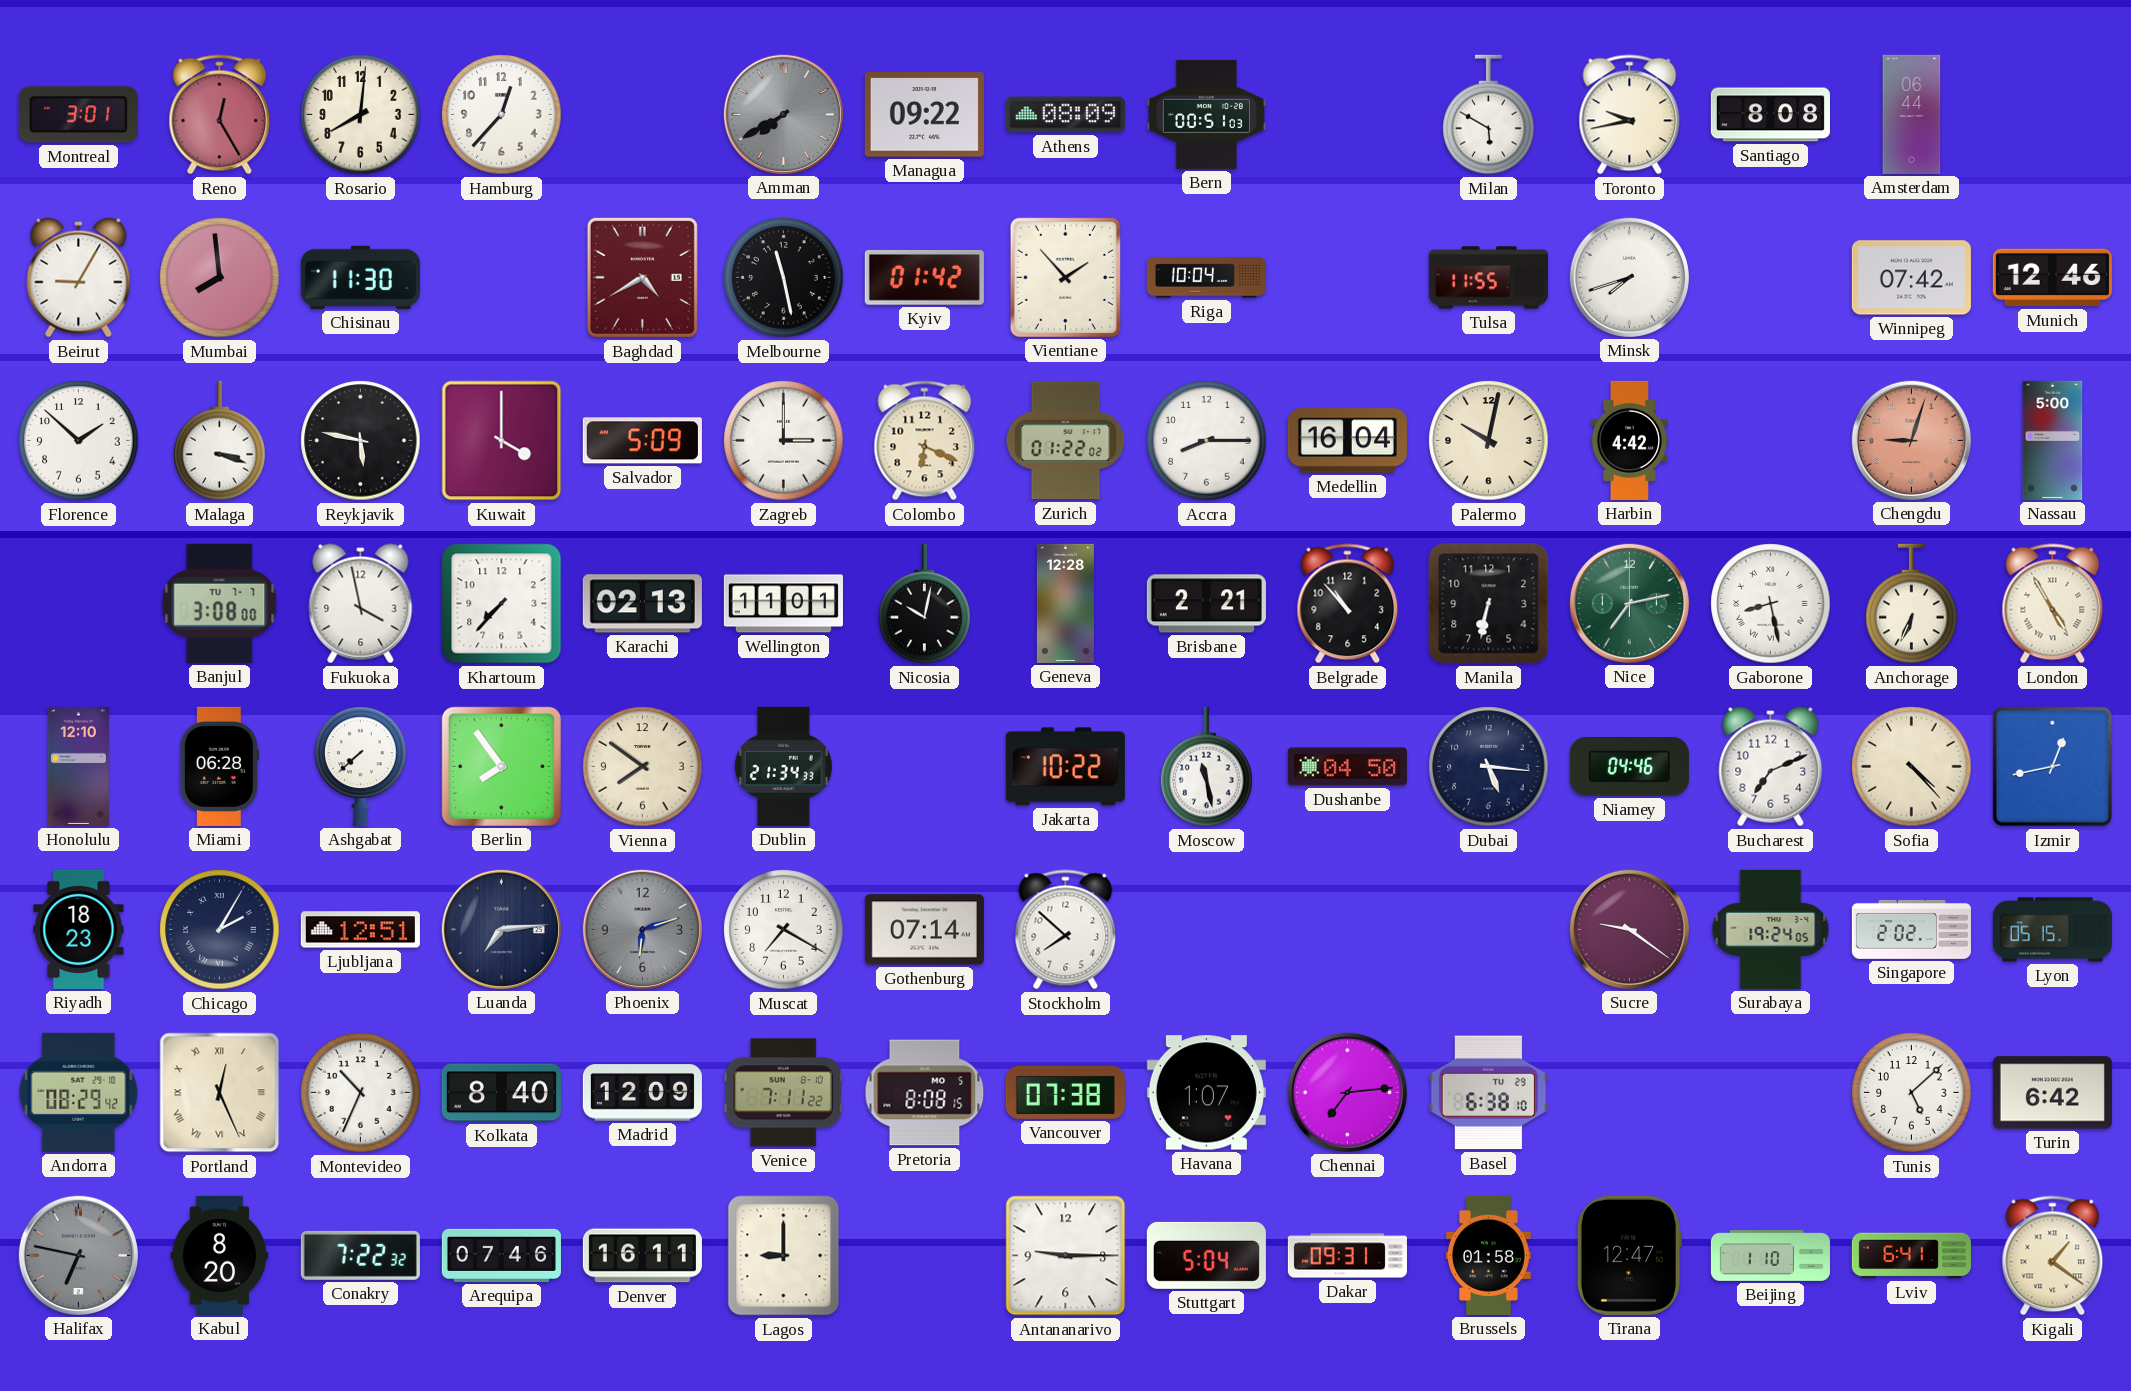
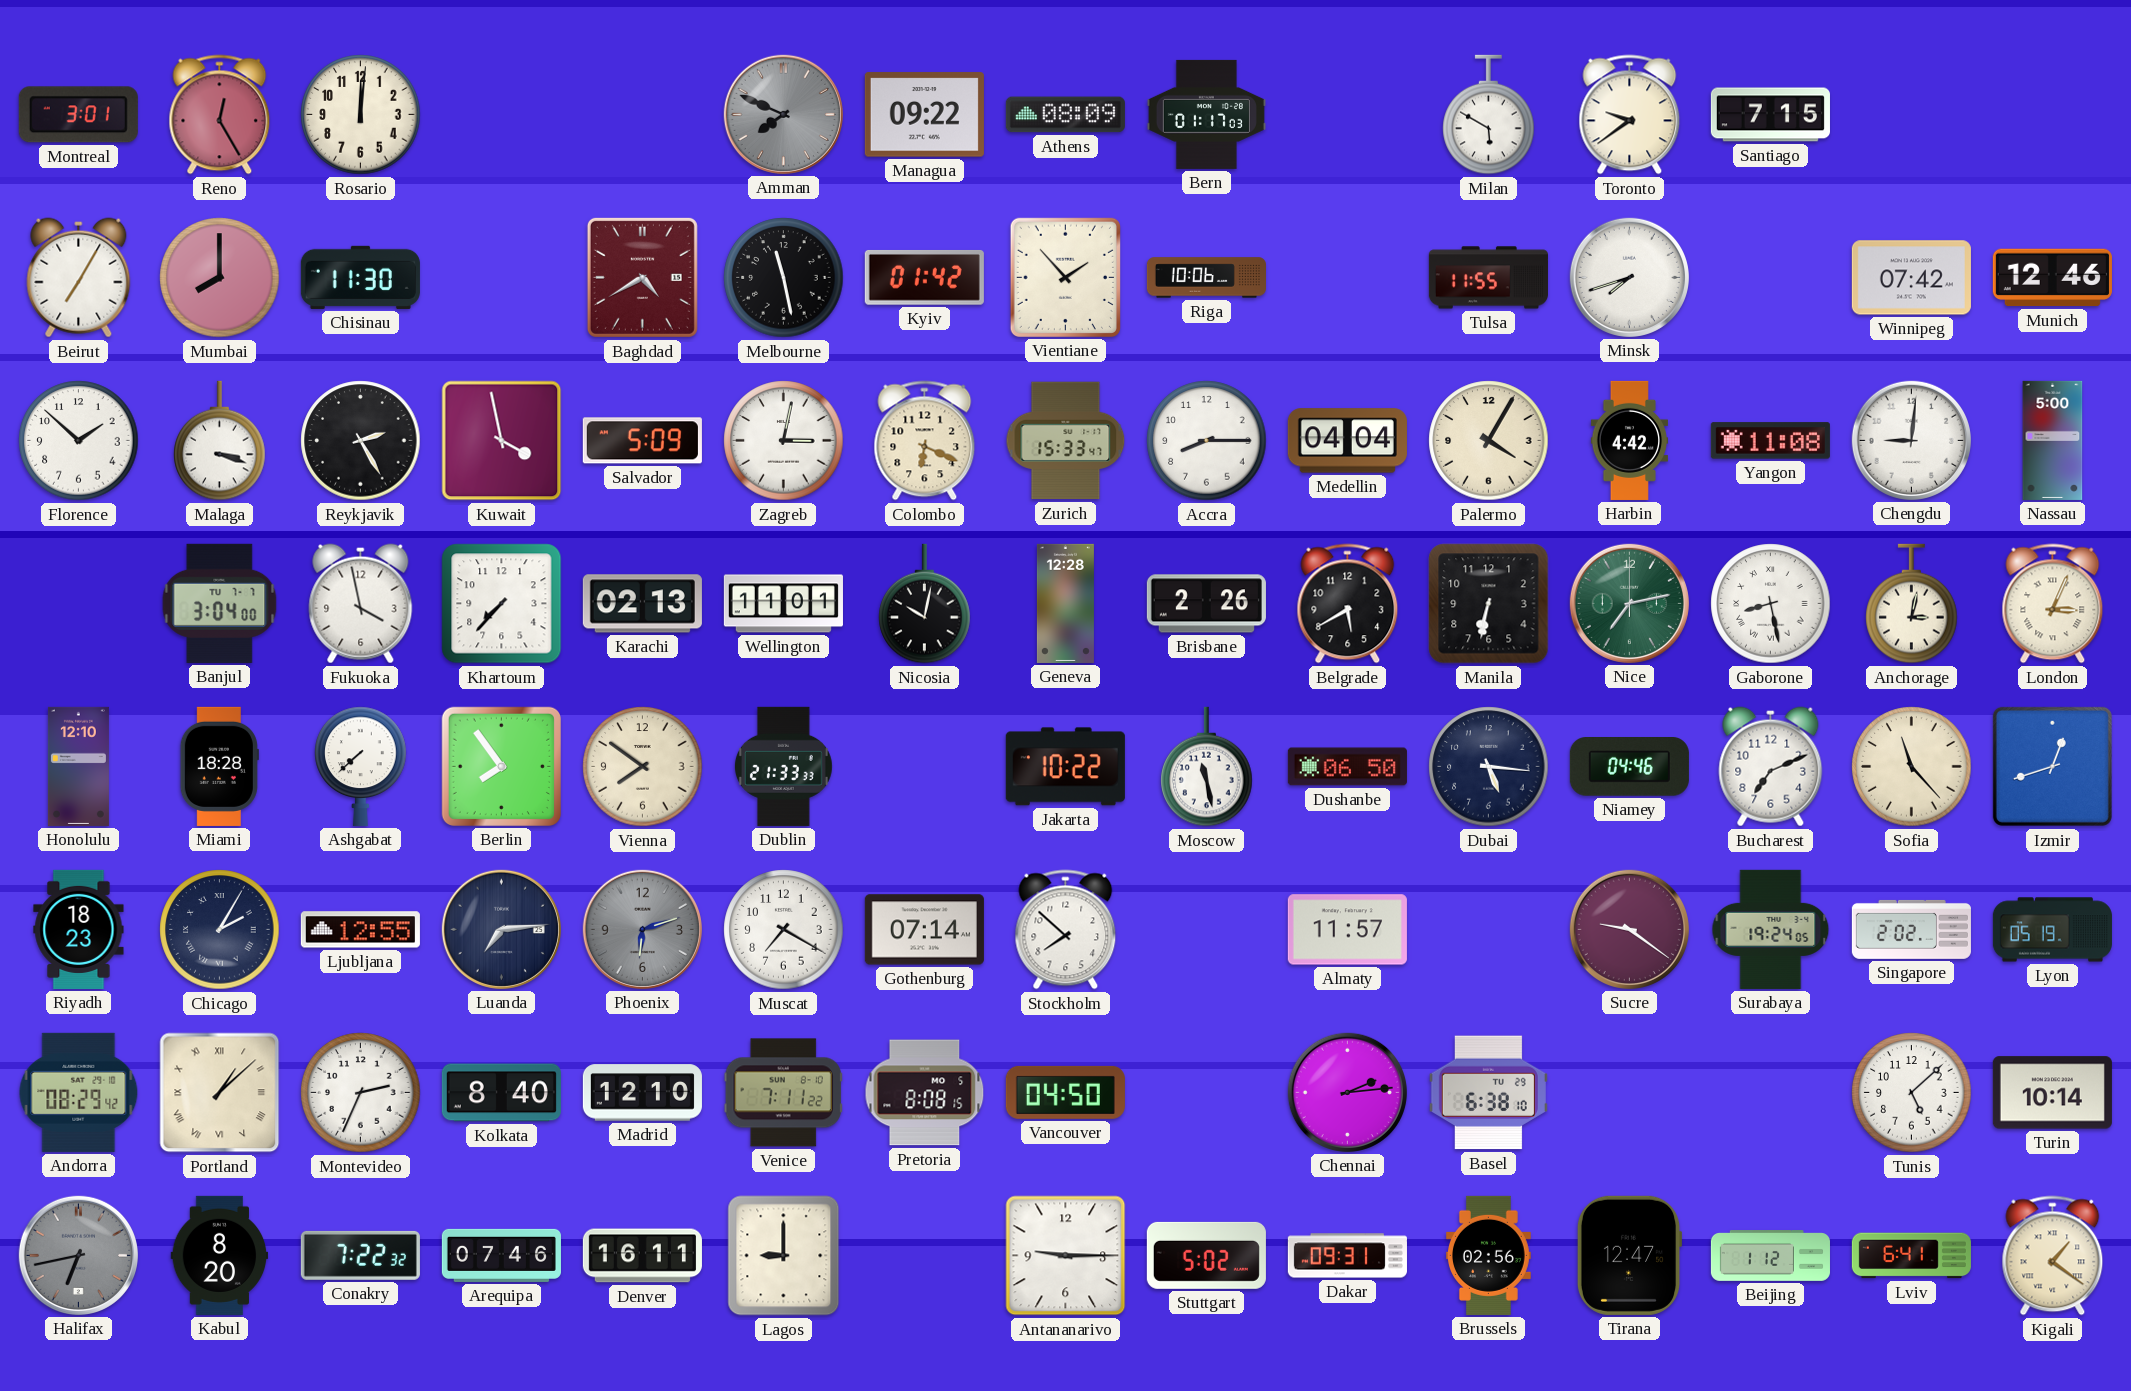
Rosario: 8:01 -> 12:01
Hamburg: 12:37 -> none
Amman: 7:40 -> 7:49
Bern: 00:51 -> 01:17
Toronto: 9:43 -> 9:39
Santiago: 8:08 -> 7:15
Amsterdam: 06:44 -> none
Beirut: 9:05 -> 7:05
Mumbai: 7:59 -> 8:00
Riga: 10:04 -> 10:06
Reykjavik: 5:47 -> 2:25
Kuwait: 4:00 -> 3:58
Zagreb: 3:00 -> 3:02
Zurich: 01:22 -> 15:33
Medellin: 16:04 -> 04:04
Palermo: 10:02 -> 4:05
Yangon: none -> 11:08
Chengdu: 9:03 -> 9:01
Chengdu dial: salmon -> white
Banjul: 3:08 -> 3:04
Brisbane: 2:21 -> 2:26
Belgrade: 10:53 -> 5:40
Anchorage: 6:34 -> 3:02
London: 4:55 -> 3:04
Miami: 06:28 -> 18:28
Dublin: 21:34 -> 21:33
Dushanbe: 04:50 -> 06:50
Sofia: 4:23 -> 11:23
Izmir: 12:43 -> 12:42
Ljubljana: 12:51 -> 12:55
Almaty: none -> 11:57
Lyon: 05:15 -> 05:19
Portland: 12:26 -> 1:08
Montevideo: 10:34 -> 2:34
Madrid: 12:09 -> 12:10
Vancouver: 07:38 -> 04:50
Havana: 1:07 -> none
Chennai: 7:14 -> 2:14
Turin: 6:42 -> 10:14
Halifax: 6:47 -> 6:43
Stuttgart: 5:04 -> 5:02
Brussels: 01:58 -> 02:56
Beijing: 1:10 -> 1:12
